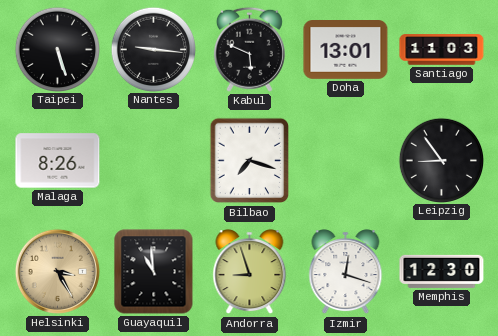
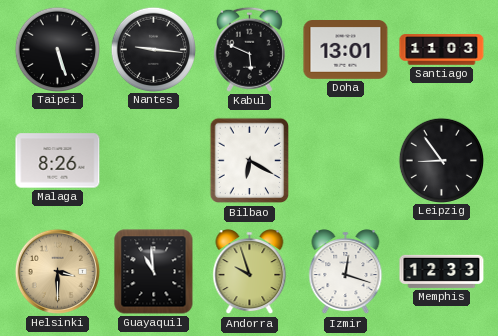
Bilbao: 7:18 -> 6:20
Helsinki: 3:25 -> 3:30
Andorra: 8:57 -> 9:57
Memphis: 12:30 -> 12:33
